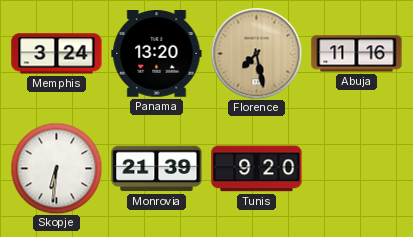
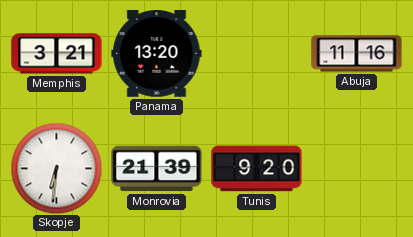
Memphis: 3:24 -> 3:21
Florence: 7:28 -> none
